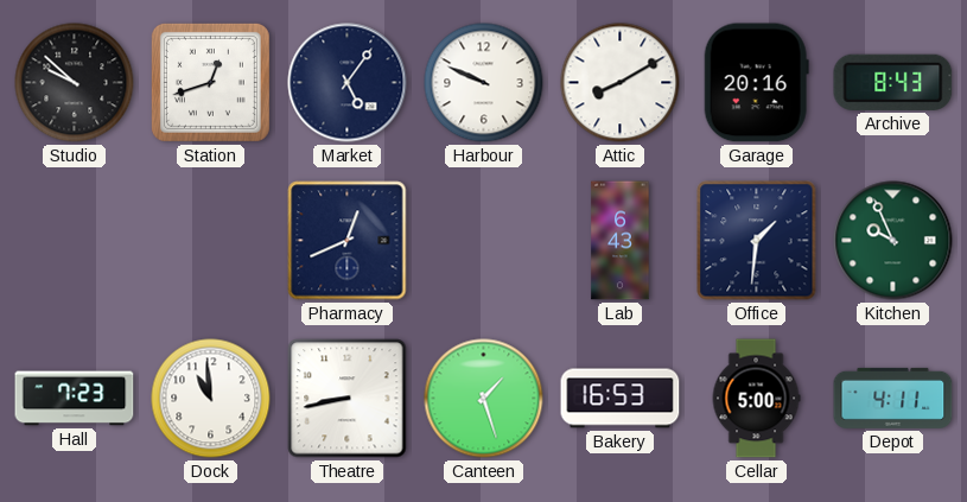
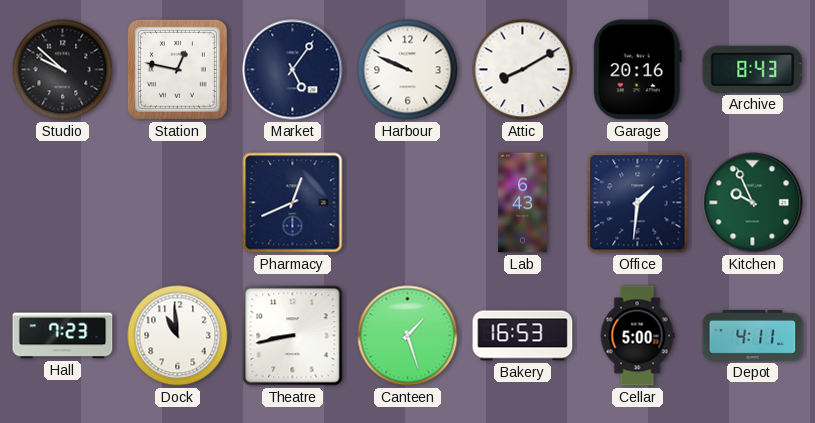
Station: 12:42 -> 12:47
